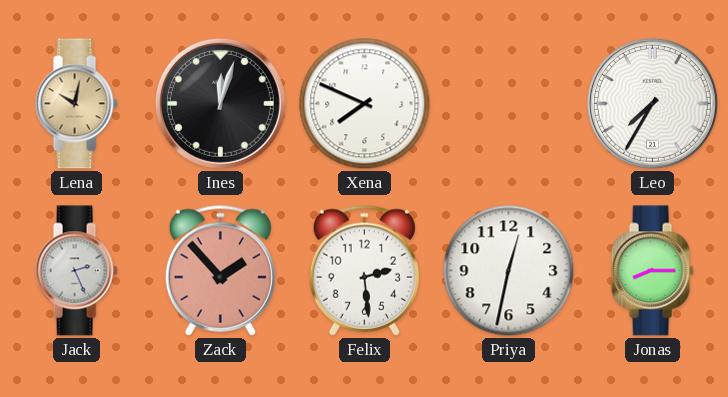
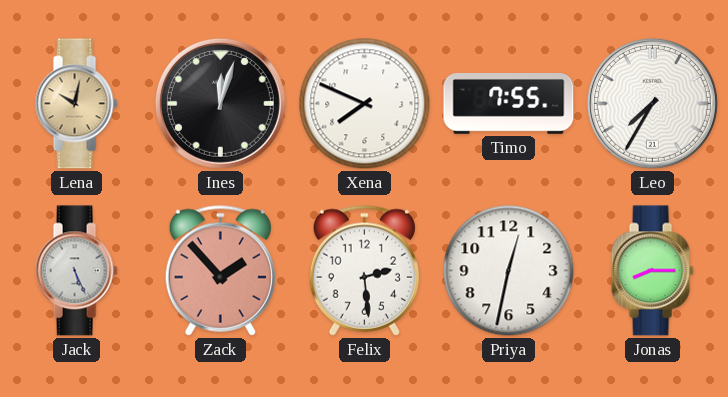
Timo: none -> 7:55
Jack: 2:26 -> 5:26
